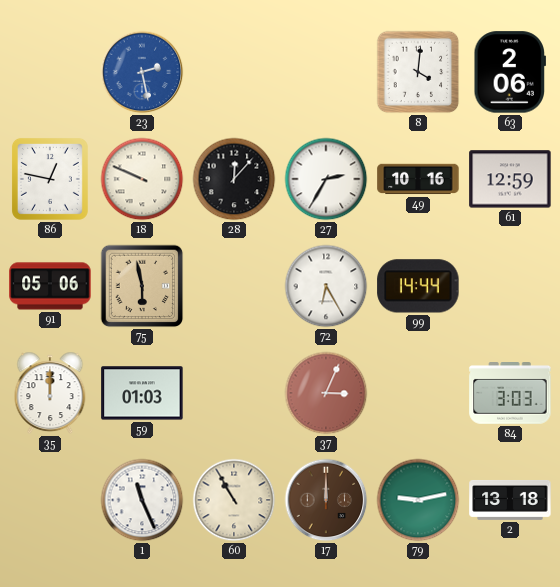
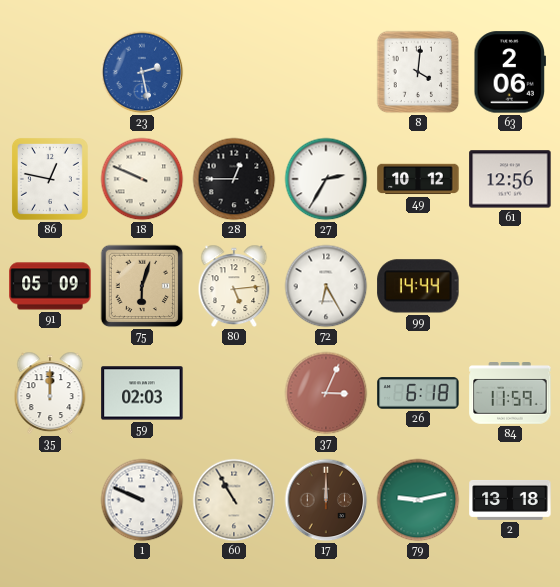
28: 12:07 -> 12:45
49: 10:16 -> 10:12
61: 12:59 -> 12:56
91: 05:06 -> 05:09
75: 5:58 -> 6:03
80: none -> 5:14
59: 01:03 -> 02:03
26: none -> 6:18
84: 3:03 -> 11:59
1: 11:26 -> 9:49
